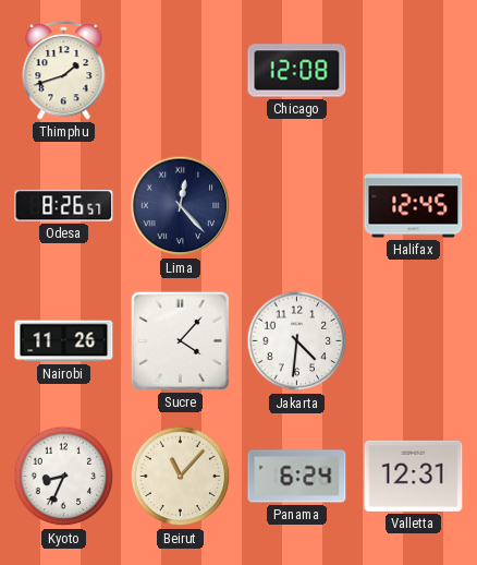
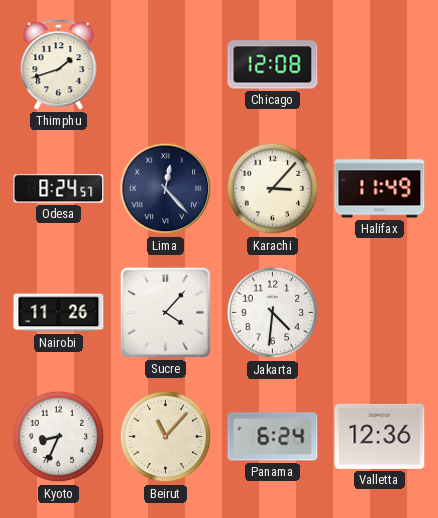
Odesa: 8:26 -> 8:24
Karachi: none -> 3:07
Halifax: 12:45 -> 11:49
Valletta: 12:31 -> 12:36
